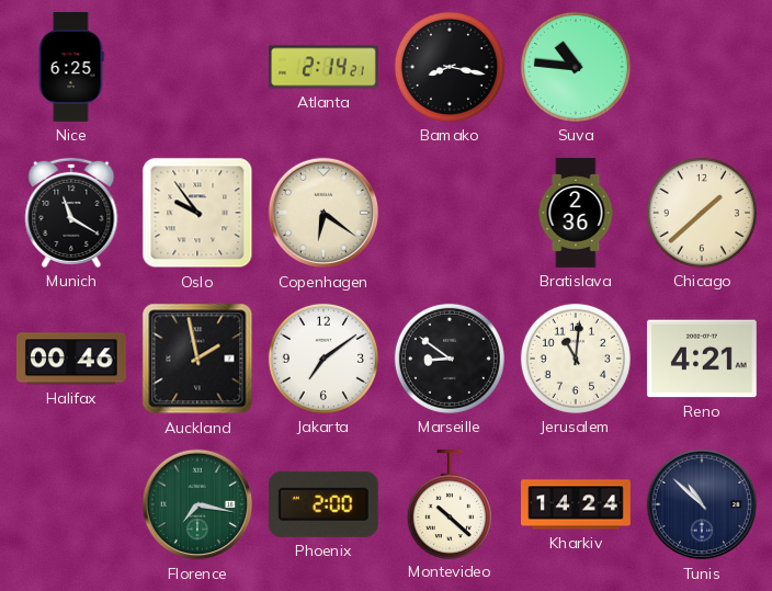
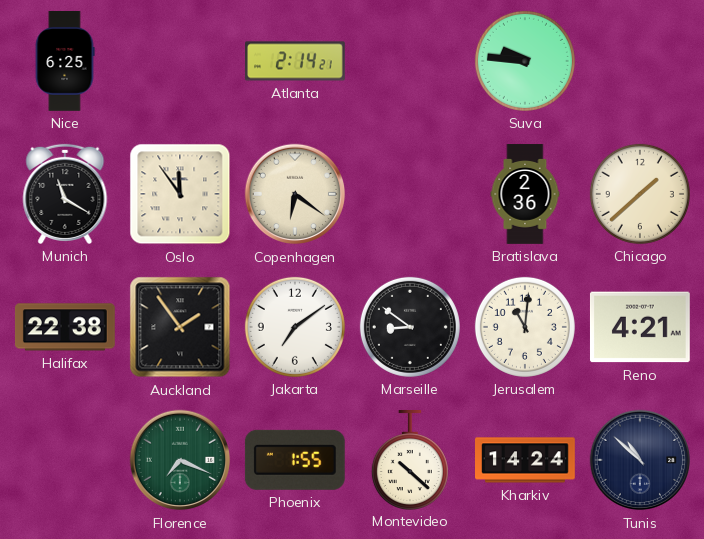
Bamako: 8:17 -> none
Suva: 10:46 -> 9:46
Oslo: 9:54 -> 11:54
Halifax: 00:46 -> 22:38
Auckland: 1:58 -> 1:54
Florence: 7:17 -> 7:19
Phoenix: 2:00 -> 1:55
